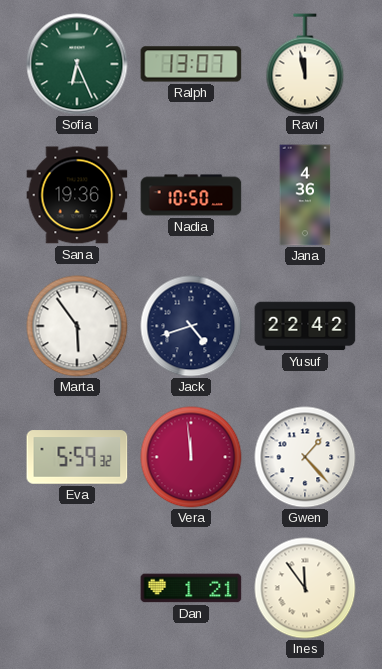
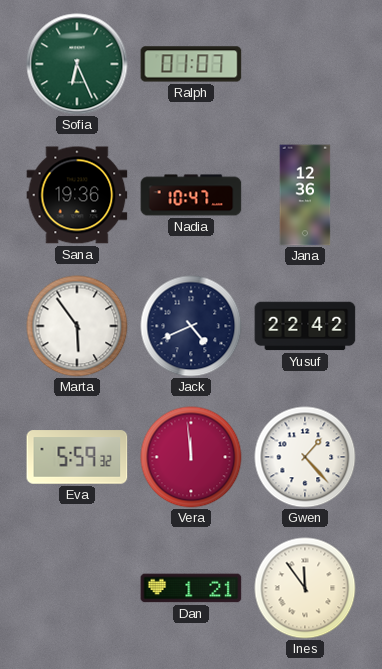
Ralph: 13:07 -> 01:07
Ravi: 11:58 -> none
Nadia: 10:50 -> 10:47
Jana: 4:36 -> 12:36
Jack: 4:42 -> 4:41
